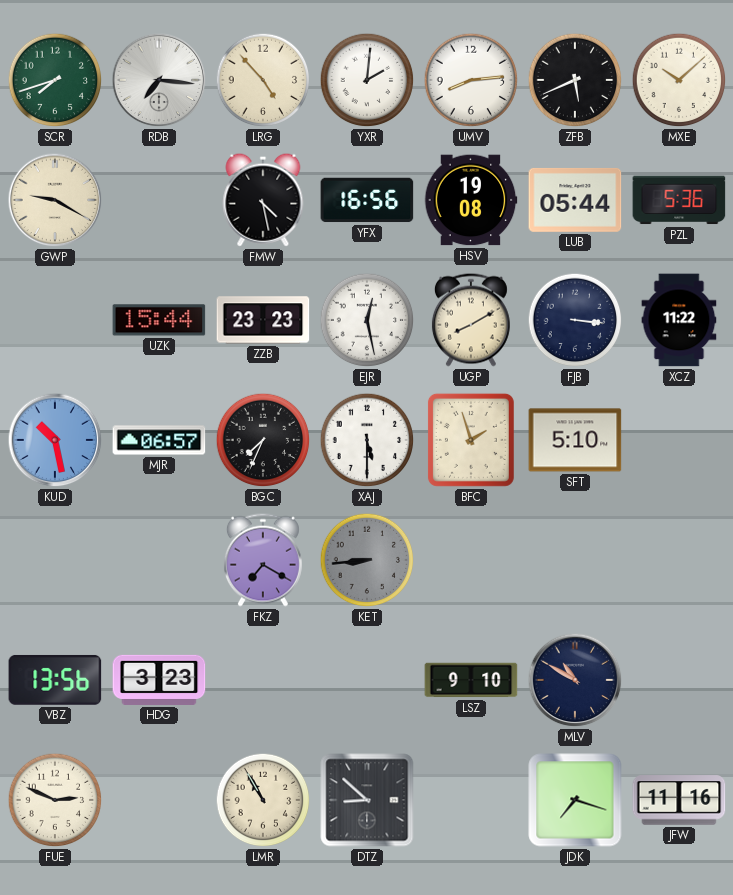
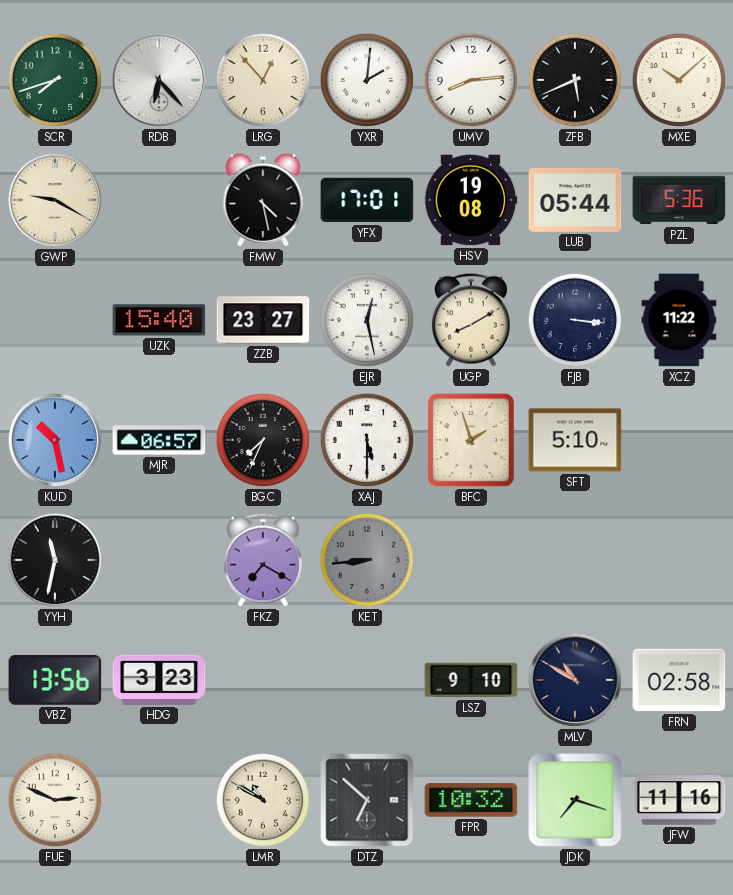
RDB: 7:16 -> 6:23
LRG: 4:53 -> 12:53
YFX: 16:56 -> 17:01
UZK: 15:44 -> 15:40
ZZB: 23:23 -> 23:27
YYH: none -> 11:32
FRN: none -> 02:58
LMR: 10:55 -> 10:50
DTZ: 8:52 -> 6:52
FPR: none -> 10:32
